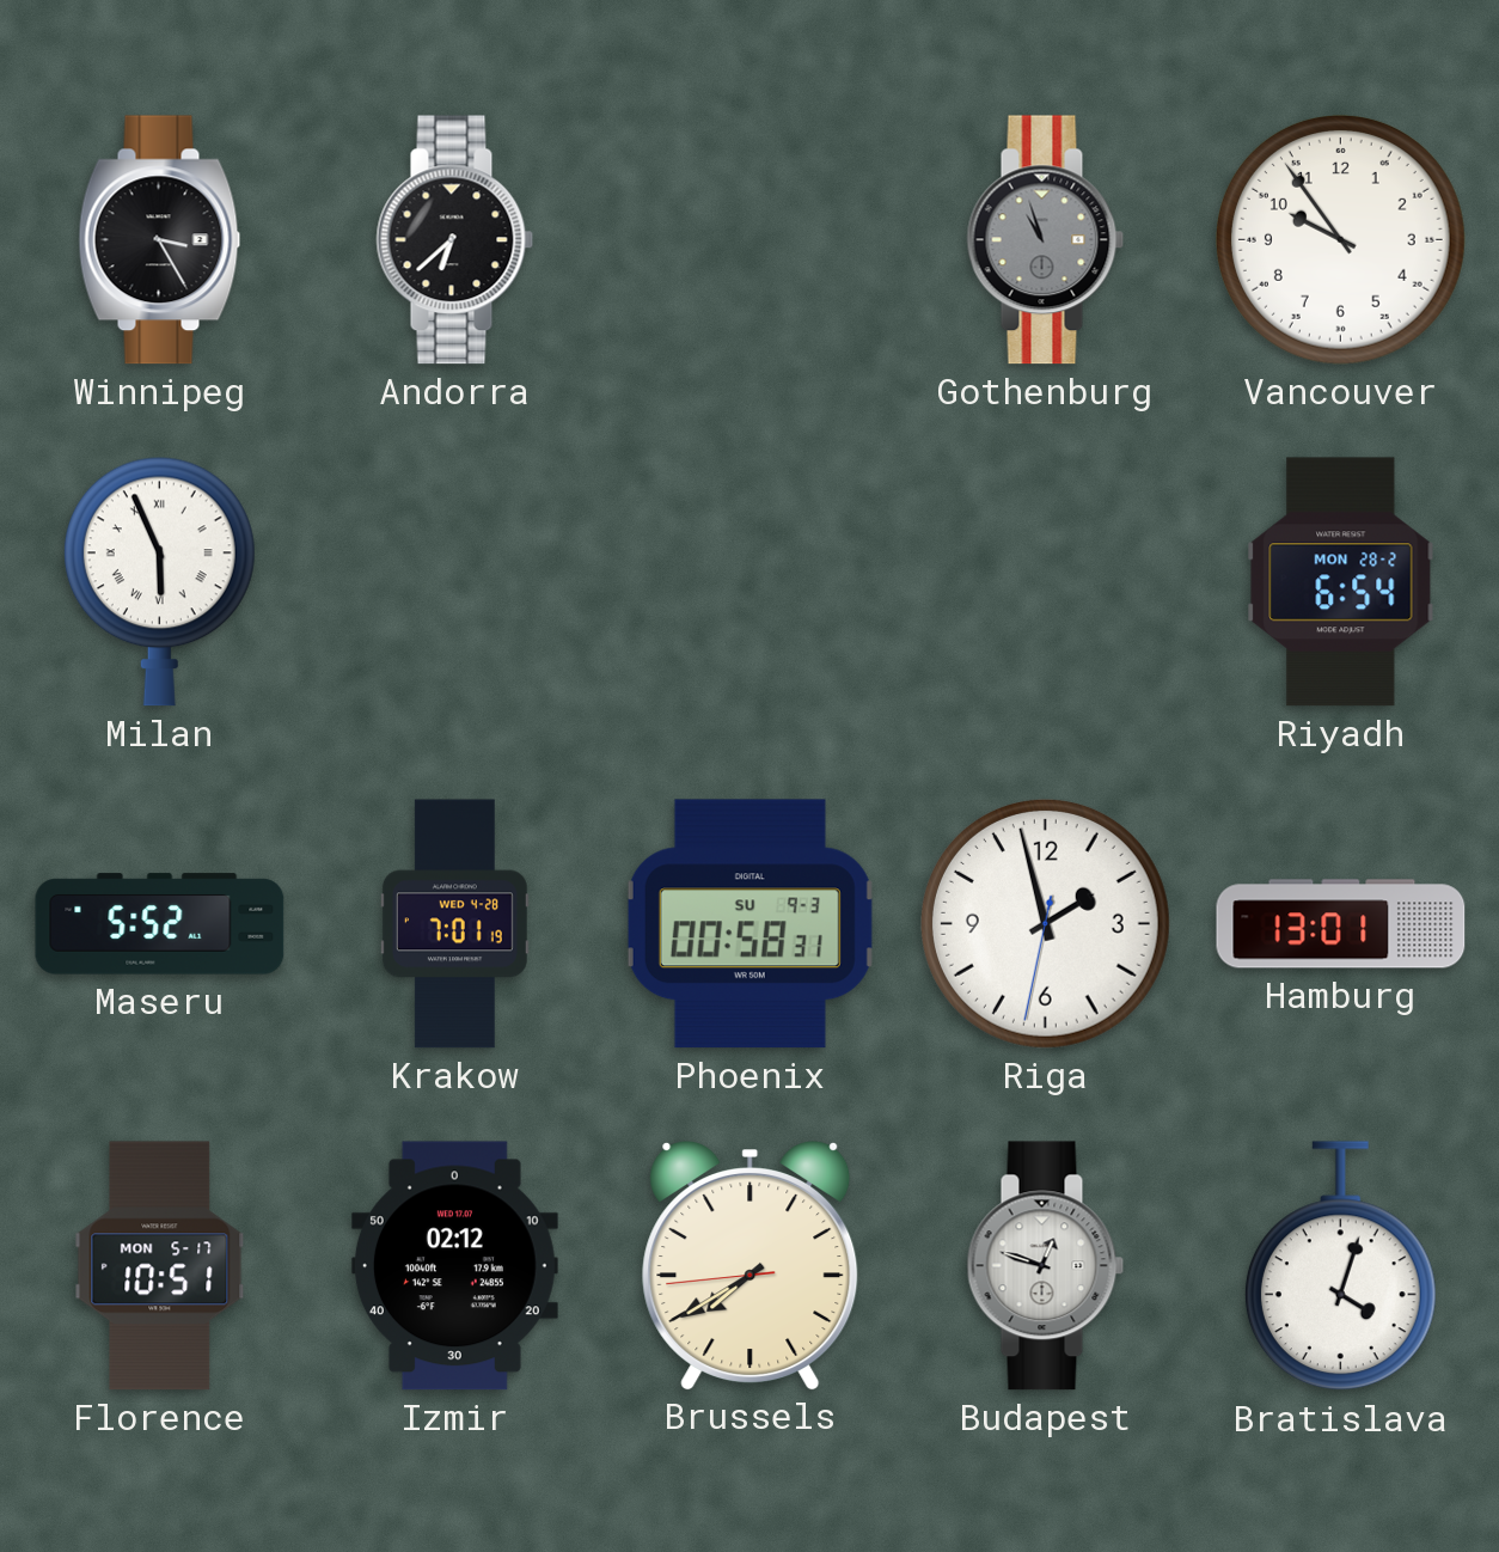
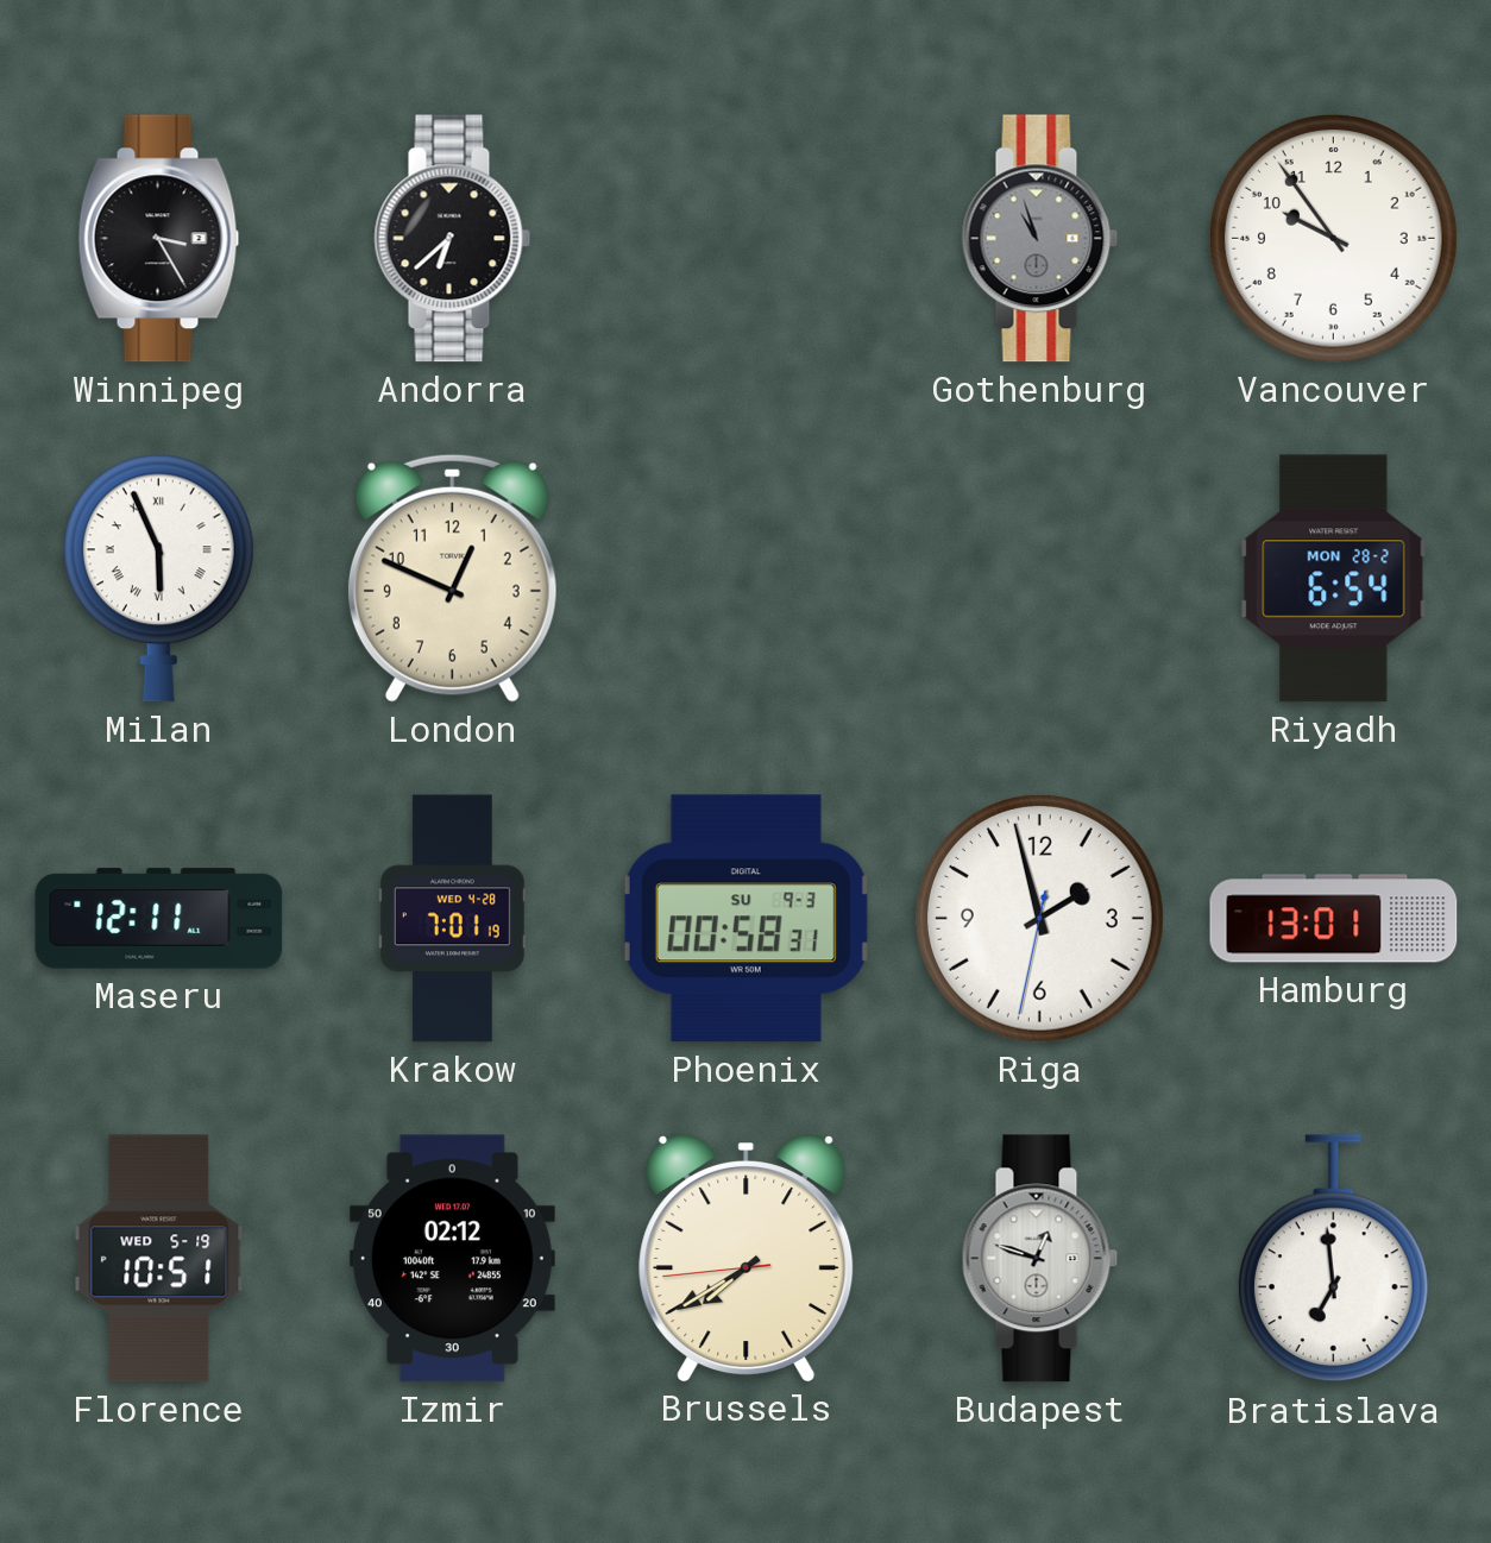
London: none -> 12:49
Maseru: 5:52 -> 12:11
Florence date: MON 5-17 -> WED 5-19
Bratislava: 4:03 -> 6:59
